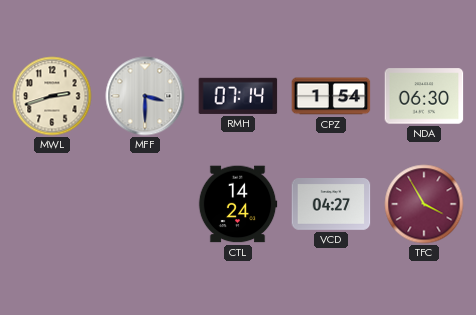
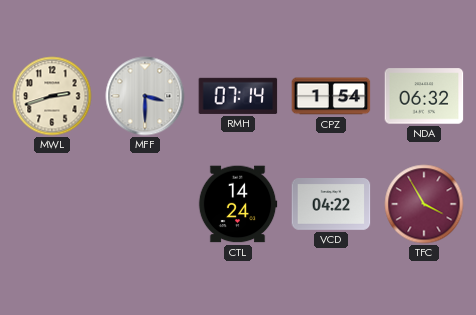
NDA: 06:30 -> 06:32
VCD: 04:27 -> 04:22
